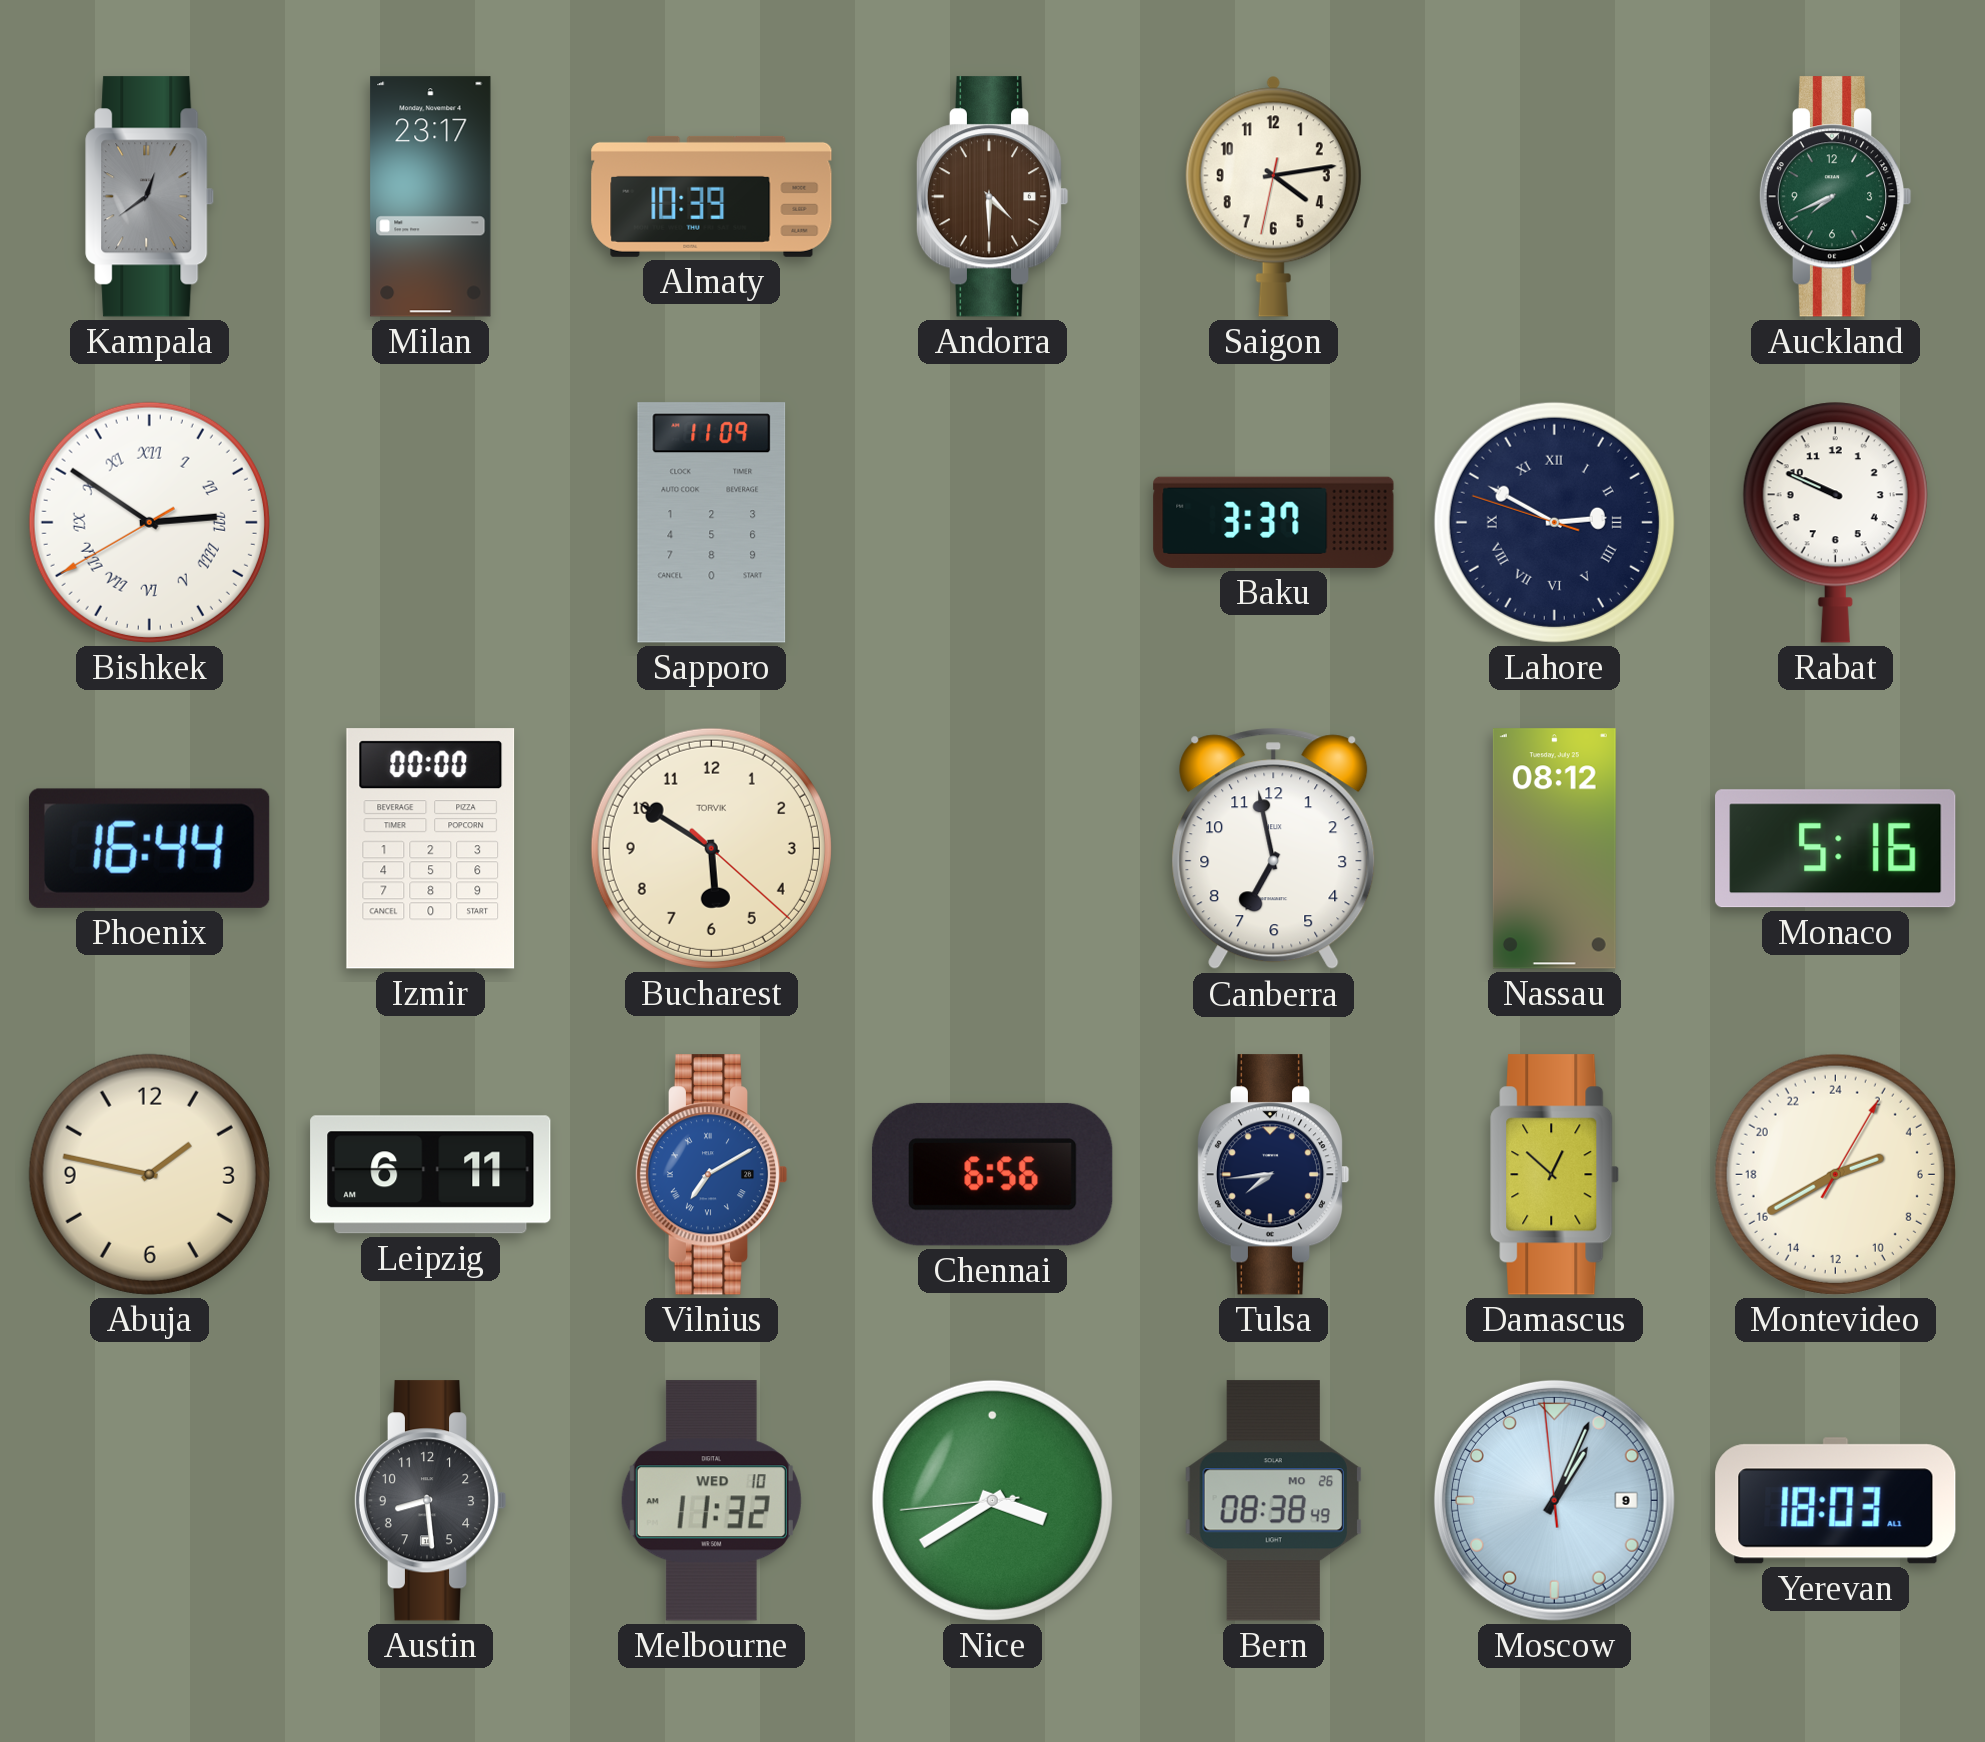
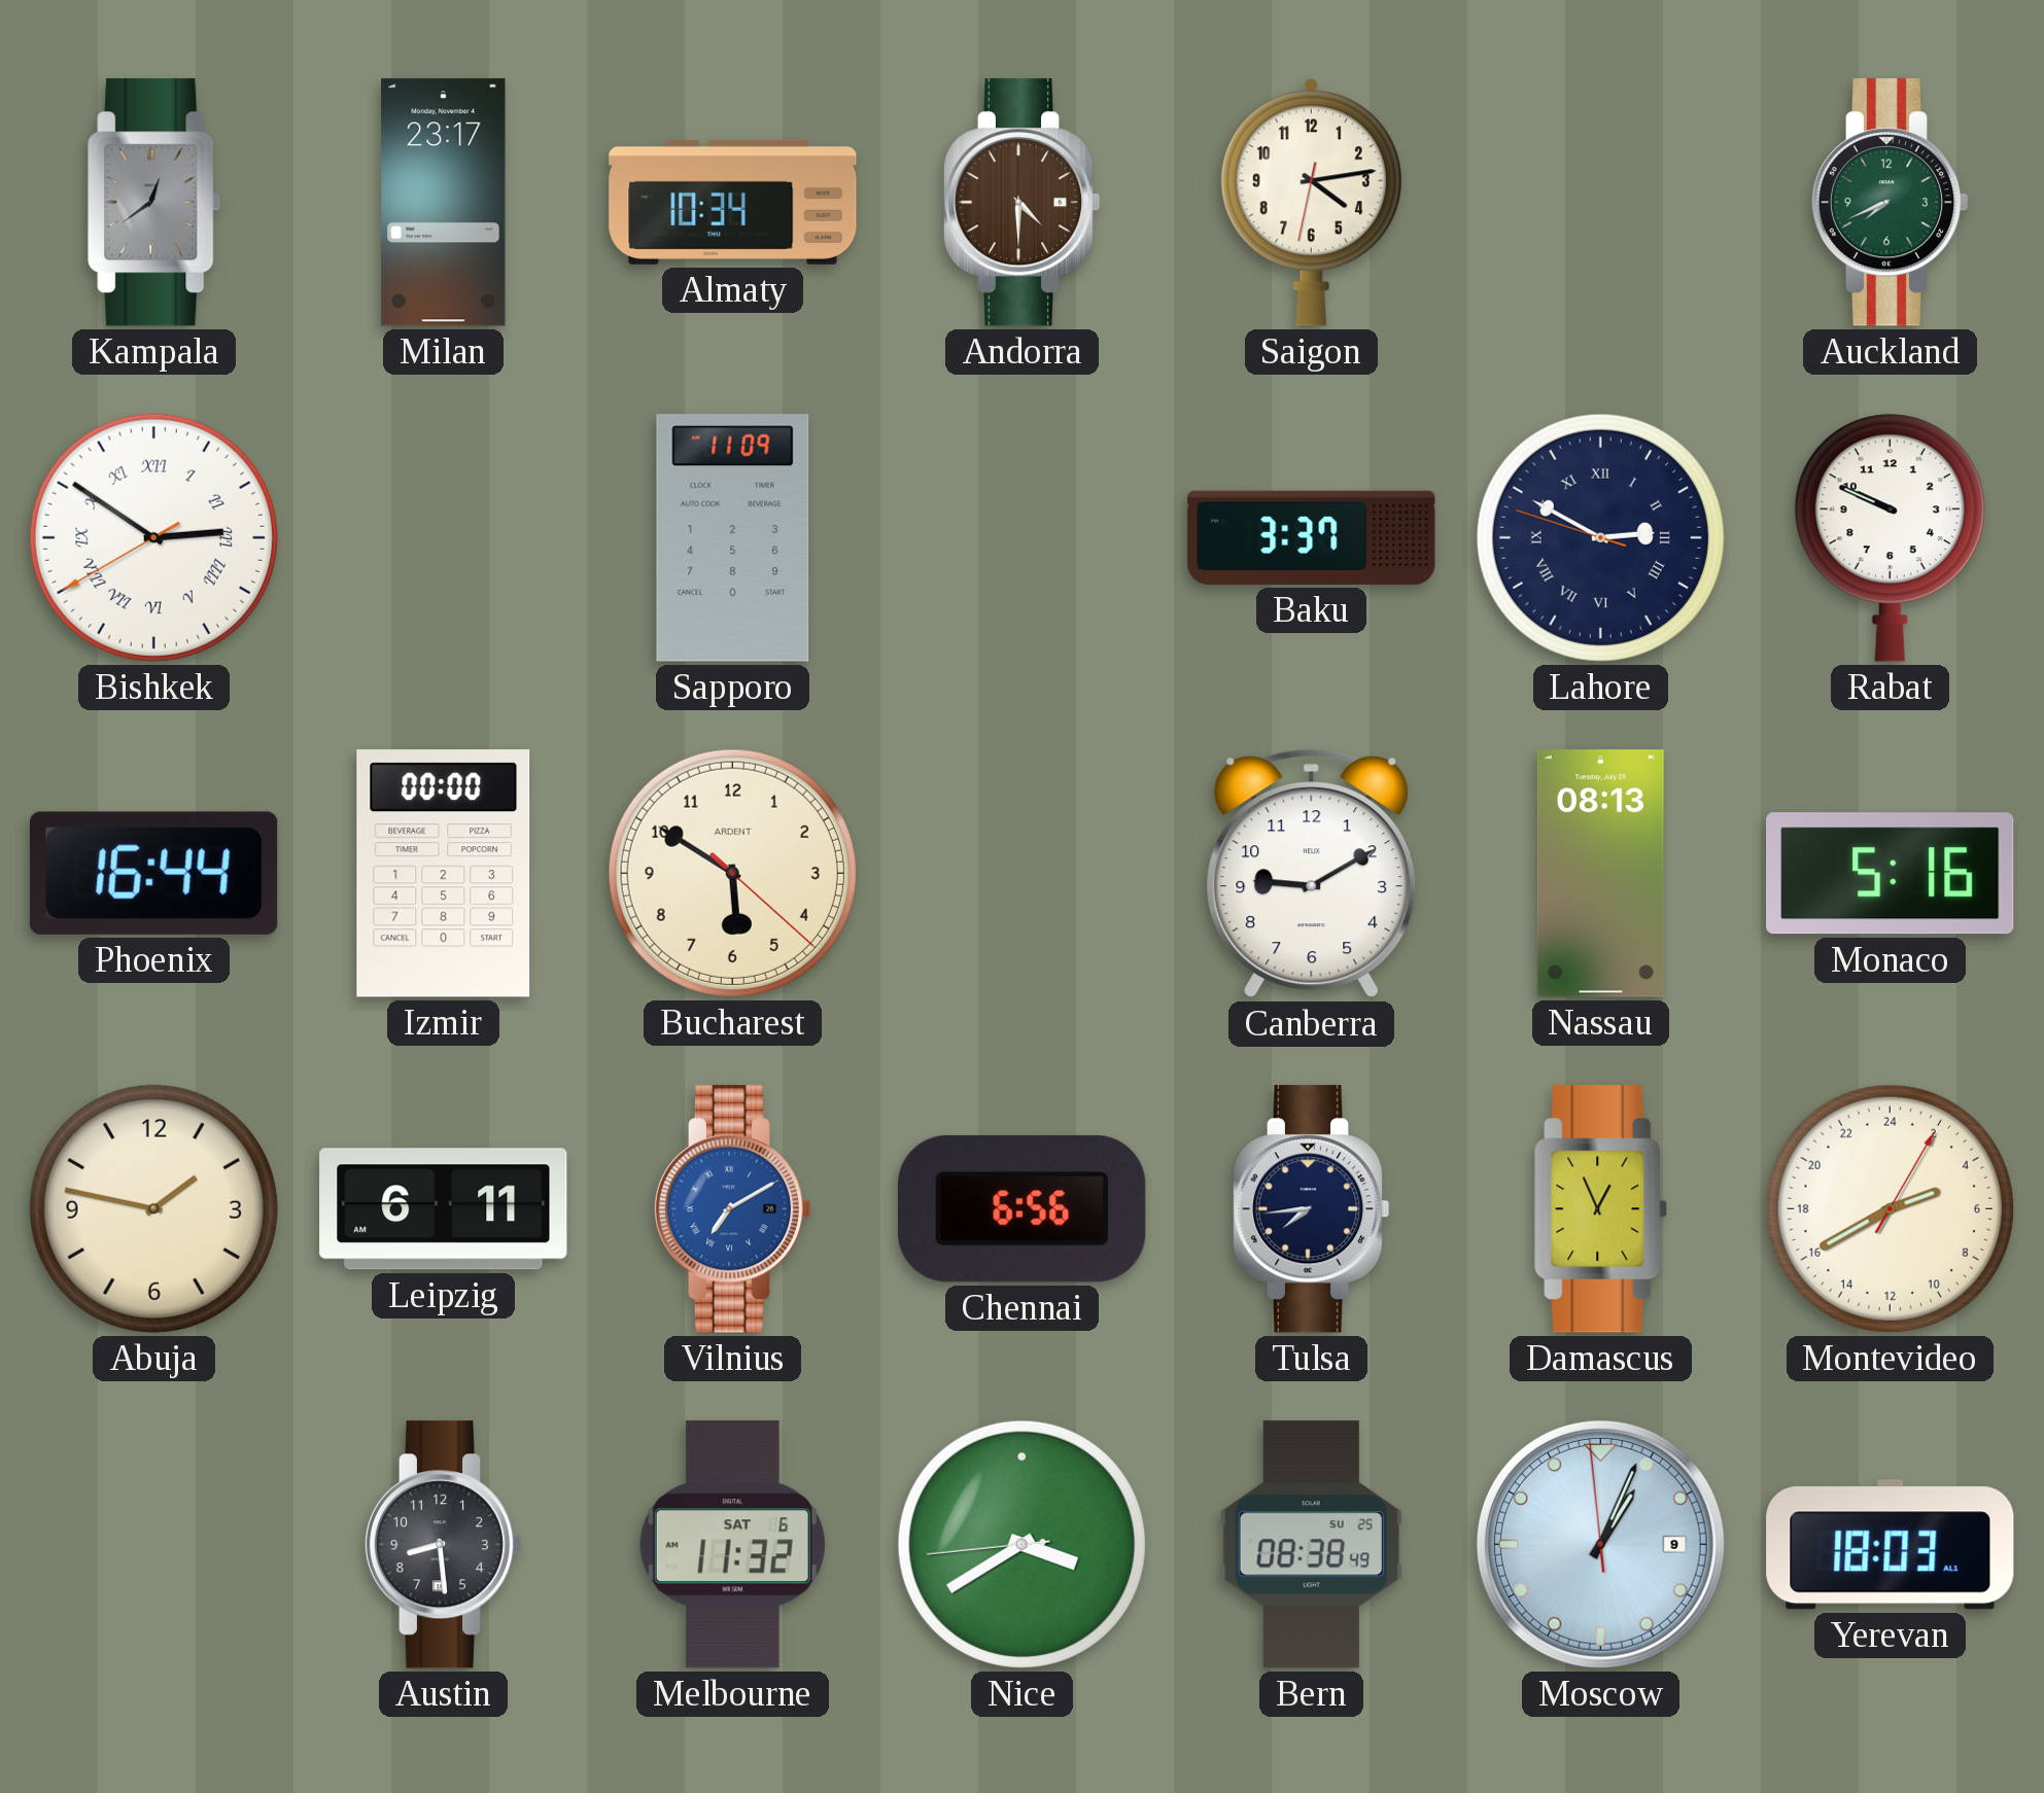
Almaty: 10:39 -> 10:34
Bucharest brand: TORVIK -> ARDENT
Canberra: 6:58 -> 9:10
Nassau: 08:12 -> 08:13
Damascus: 12:52 -> 12:56
Melbourne date: WED 10 -> SAT 6
Bern date: MO 26 -> SU 25
